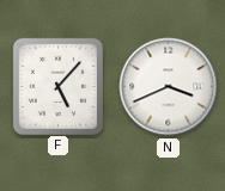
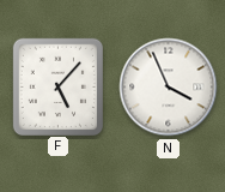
N: 3:41 -> 3:56
